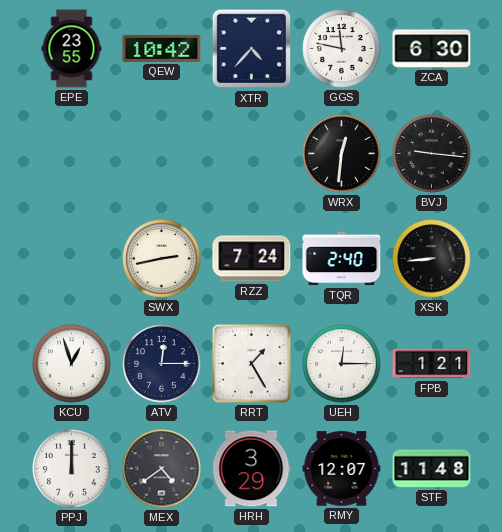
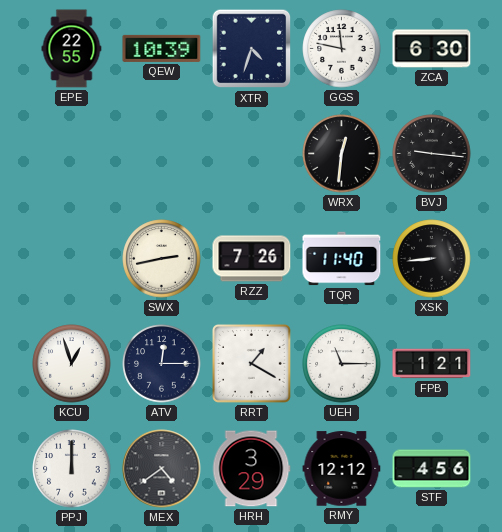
EPE: 23:55 -> 22:55
QEW: 10:42 -> 10:39
XTR: 4:37 -> 4:33
RZZ: 7:24 -> 7:26
TQR: 2:40 -> 11:40
RRT: 1:25 -> 1:20
UEH: 12:15 -> 11:15
RMY: 12:07 -> 12:12
STF: 11:48 -> 4:56
